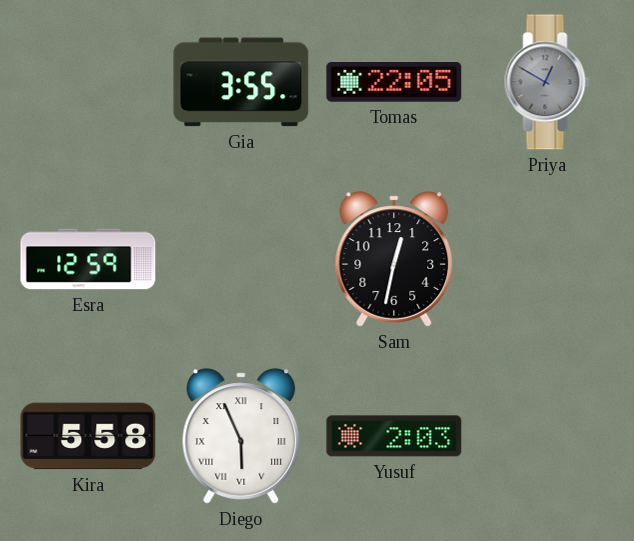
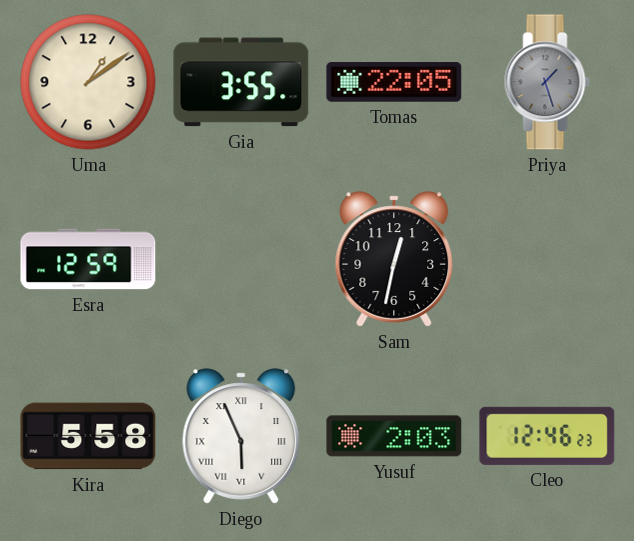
Uma: none -> 1:09
Priya: 12:50 -> 1:27
Cleo: none -> 12:46
